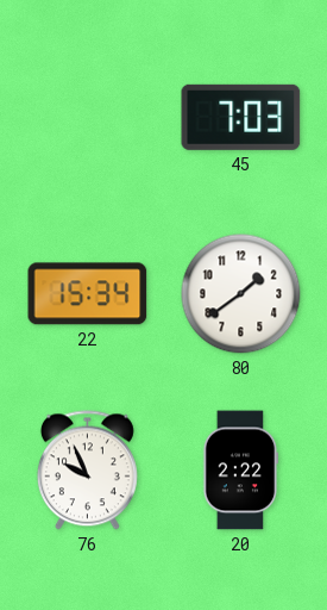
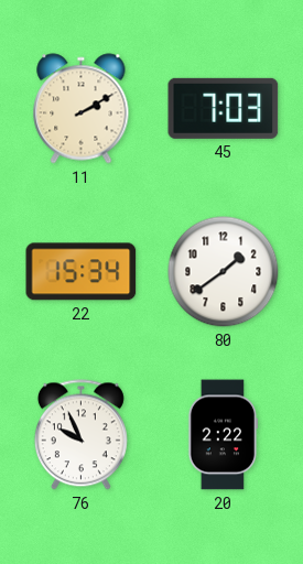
11: none -> 2:10
